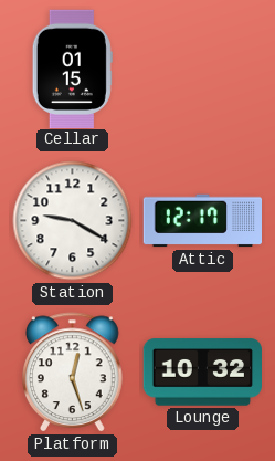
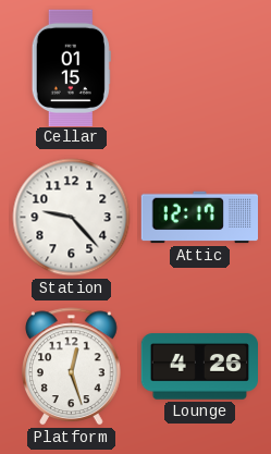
Station: 9:20 -> 9:23
Lounge: 10:32 -> 4:26
